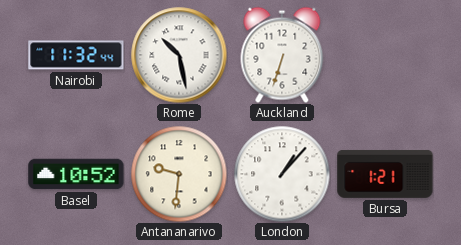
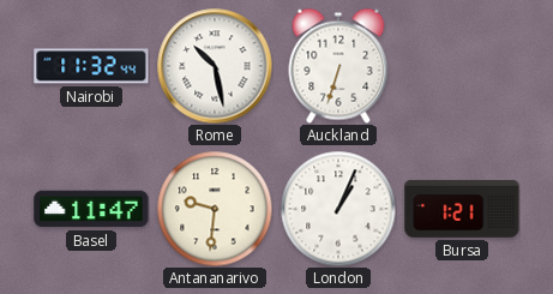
Basel: 10:52 -> 11:47
London: 1:07 -> 1:04
